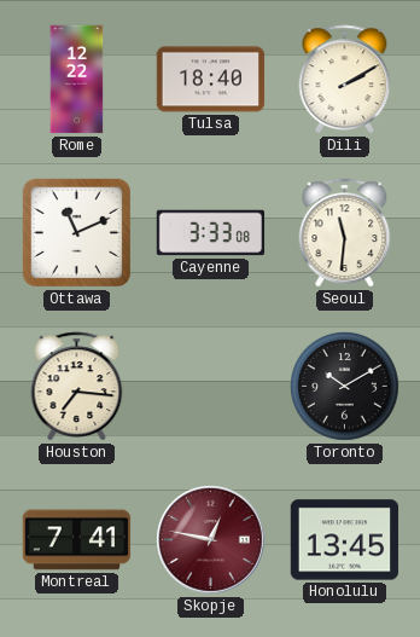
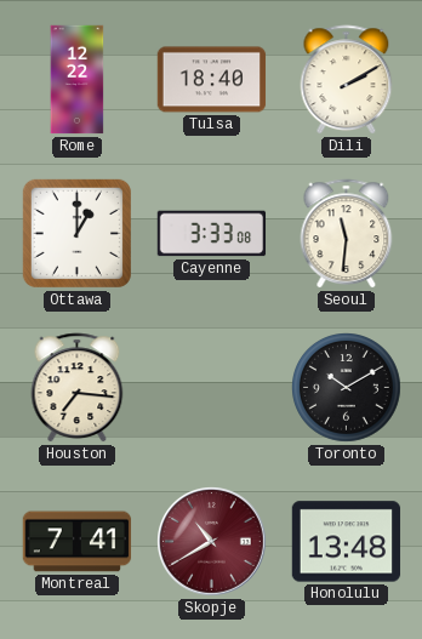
Ottawa: 11:11 -> 1:00
Skopje: 12:47 -> 10:40
Honolulu: 13:45 -> 13:48
